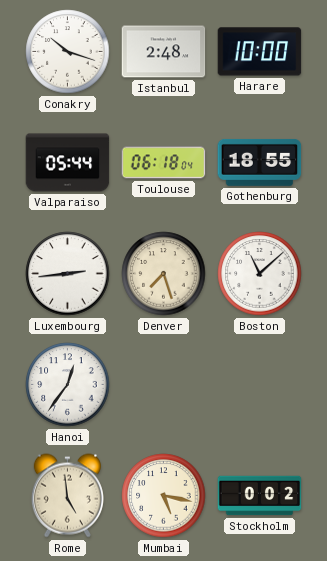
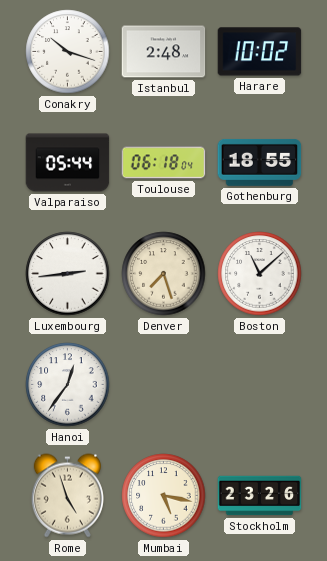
Harare: 10:00 -> 10:02
Rome: 4:59 -> 4:57
Stockholm: 0:02 -> 23:26
